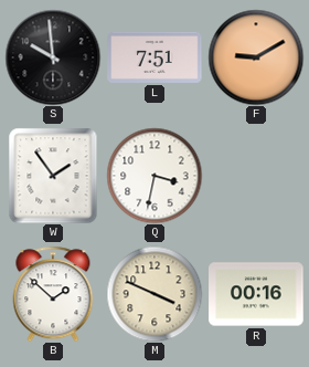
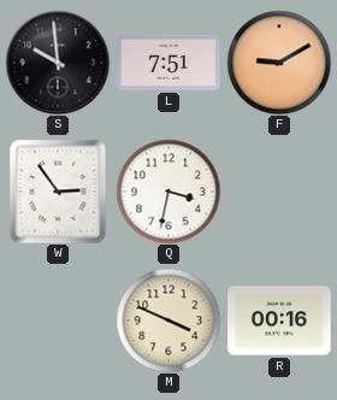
W: 1:54 -> 2:54
B: 1:52 -> none
